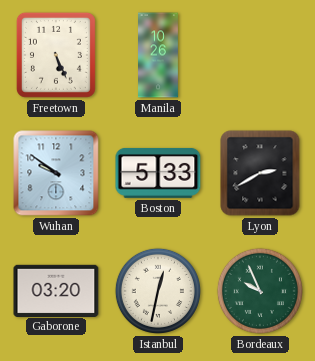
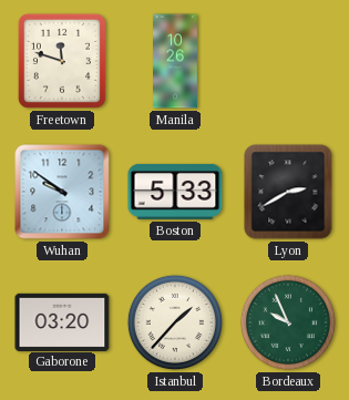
Freetown: 5:26 -> 11:48
Istanbul: 12:32 -> 1:37
